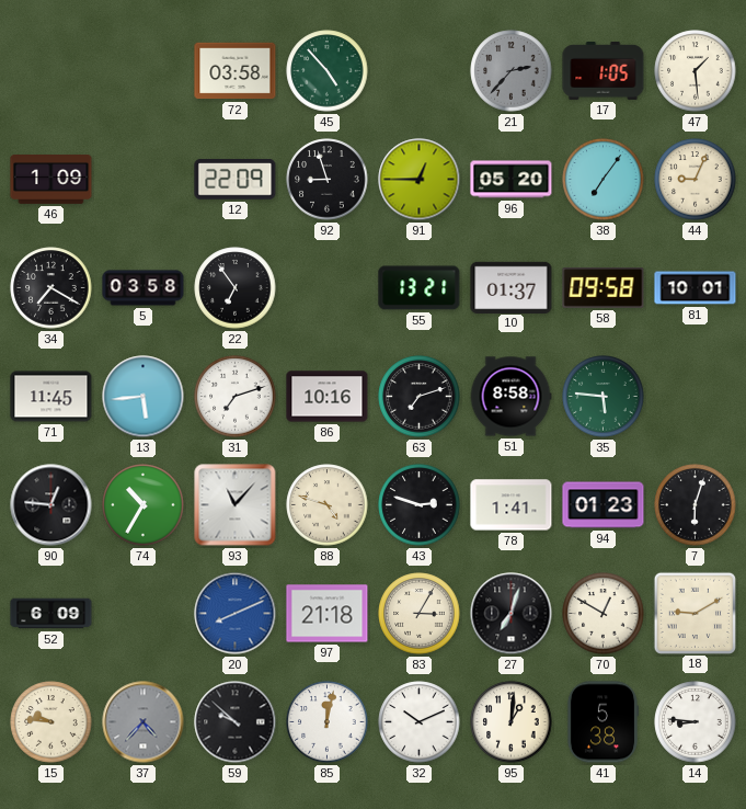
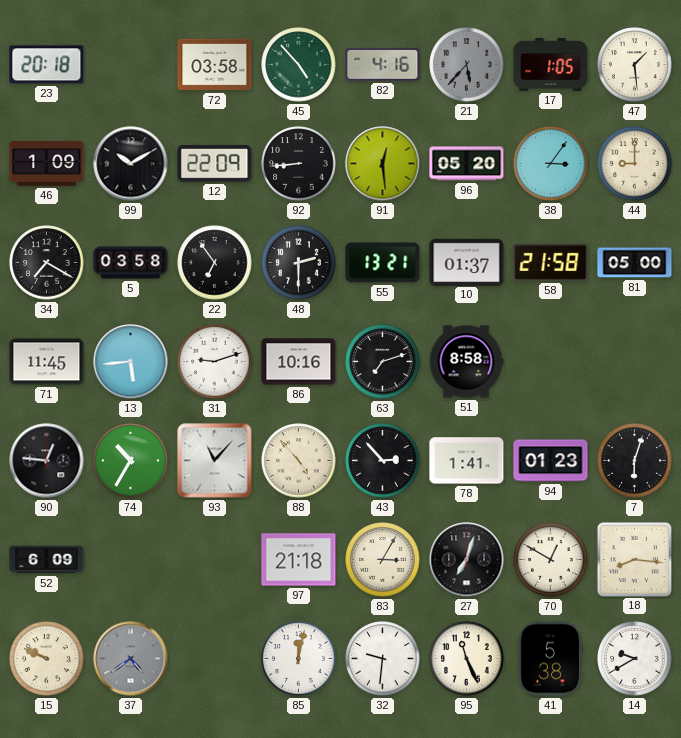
23: none -> 20:18
82: none -> 4:16
21: 2:37 -> 5:37
99: none -> 10:10
92: 8:57 -> 8:44
91: 12:45 -> 12:29
38: 7:06 -> 3:06
44: 9:04 -> 9:00
48: none -> 2:30
58: 09:58 -> 21:58
81: 10:01 -> 05:00
31: 7:12 -> 9:12
35: 5:46 -> none
88: 4:48 -> 4:53
43: 2:48 -> 2:53
20: 8:11 -> none
18: 9:10 -> 8:16
15: 9:46 -> 9:49
37: 4:37 -> 4:39
59: 9:52 -> none
32: 10:11 -> 9:31
95: 1:01 -> 11:26
14: 8:46 -> 9:40
